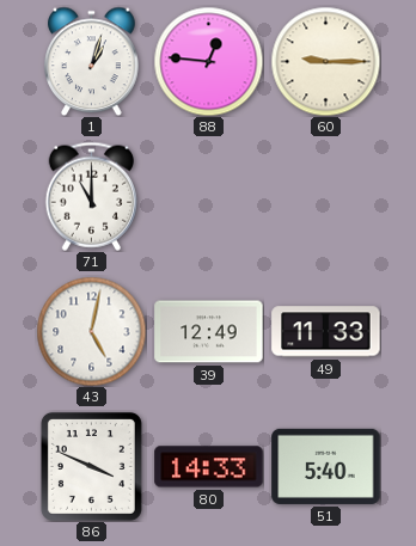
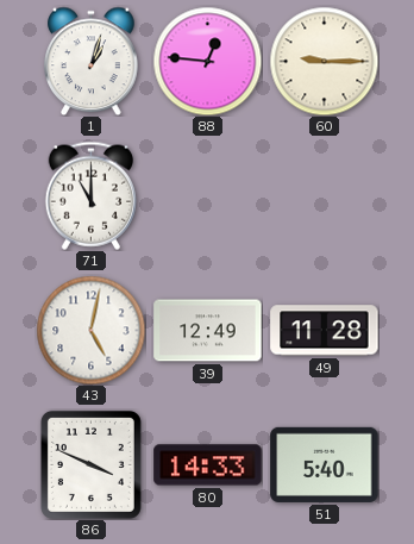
49: 11:33 -> 11:28
